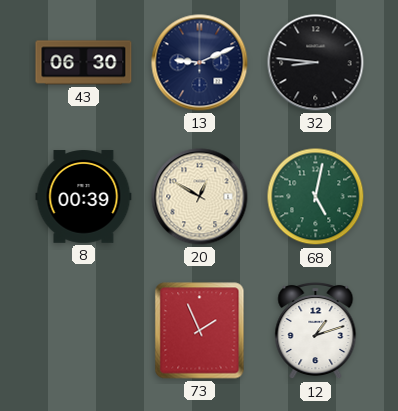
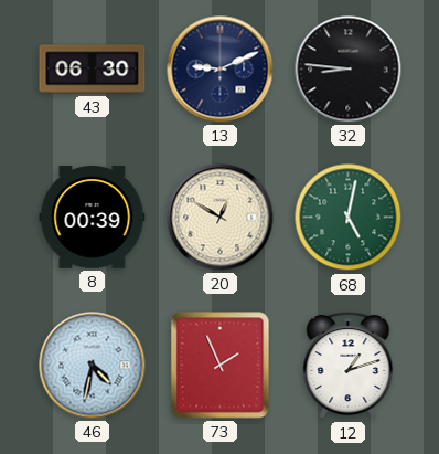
46: none -> 4:32
